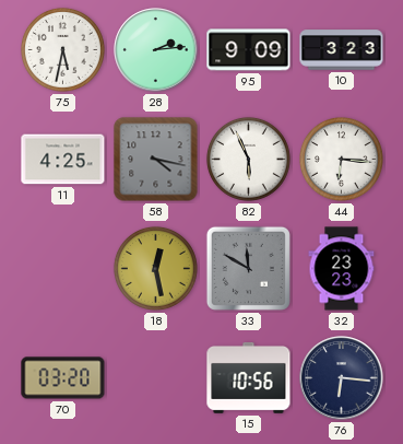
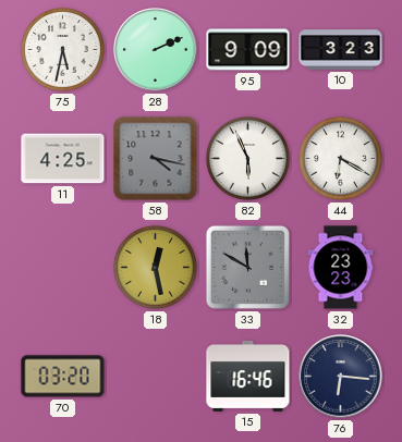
28: 2:14 -> 2:11
44: 6:16 -> 6:20
15: 10:56 -> 16:46
